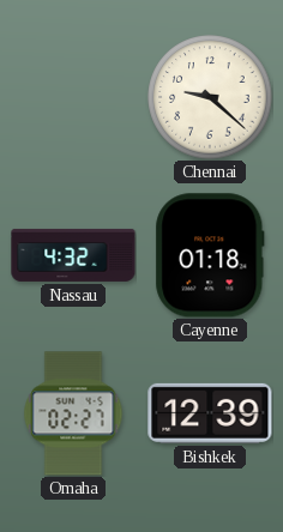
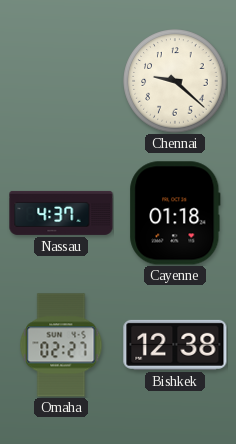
Nassau: 4:32 -> 4:37
Bishkek: 12:39 -> 12:38
